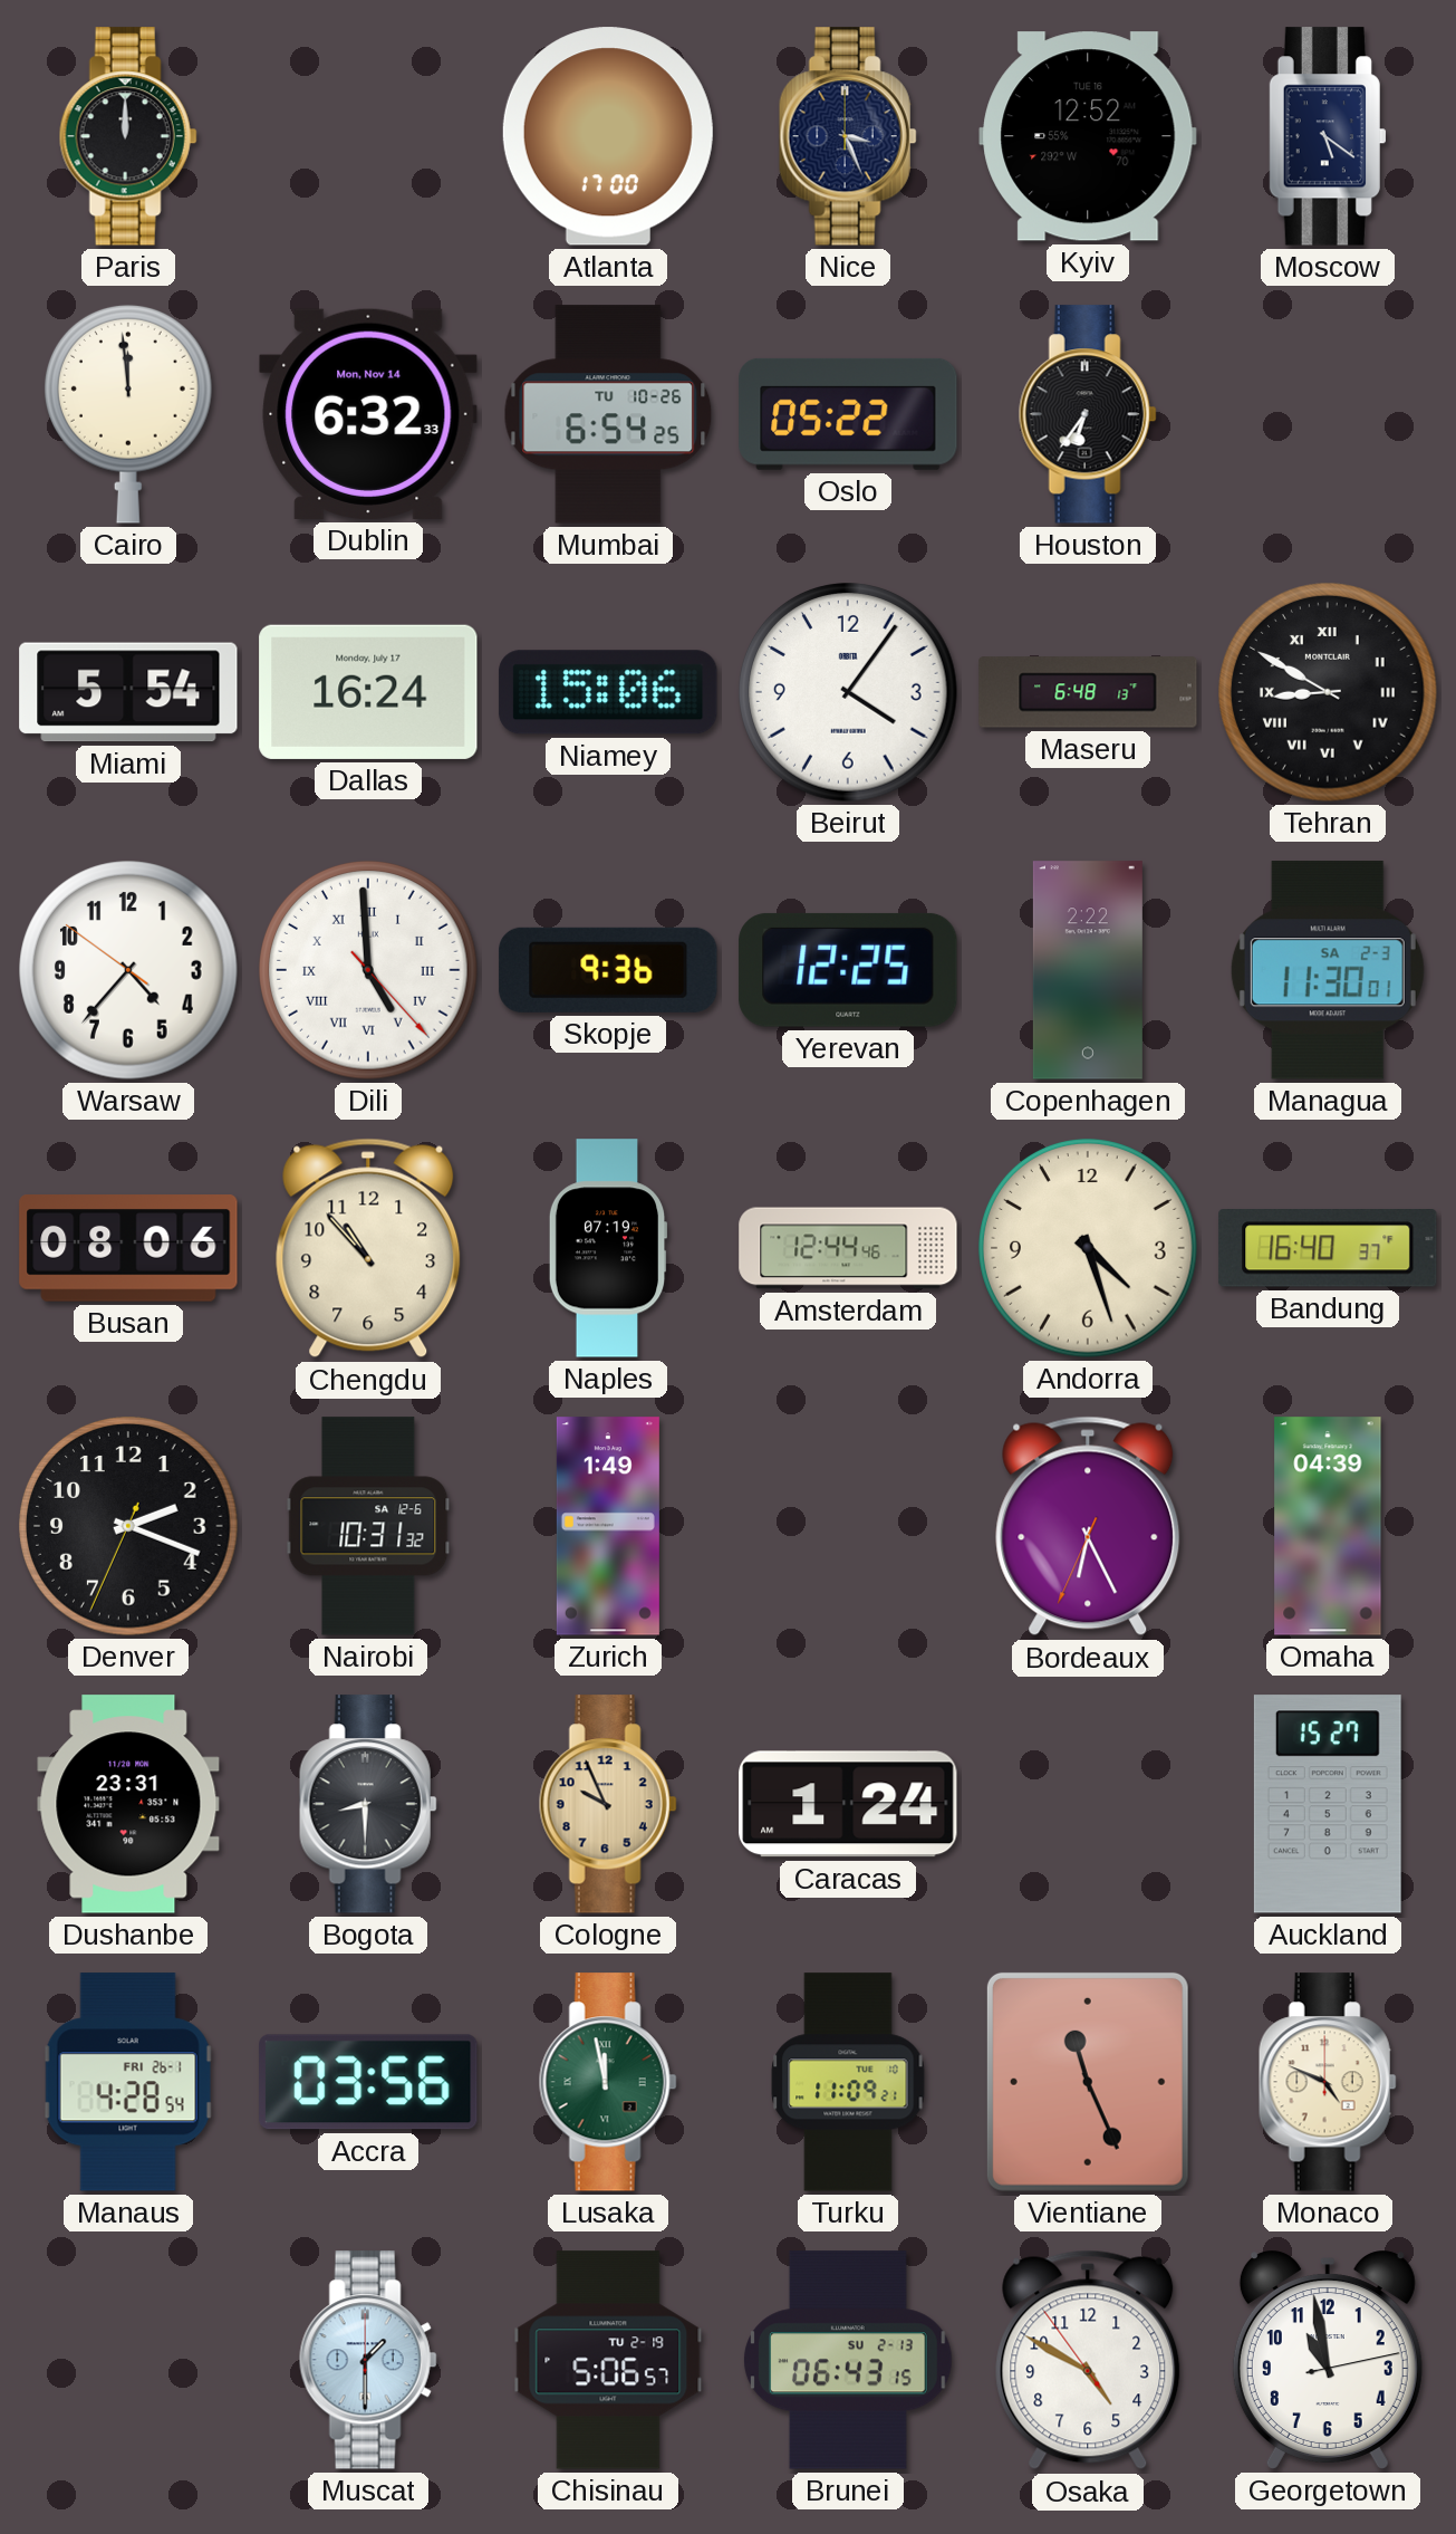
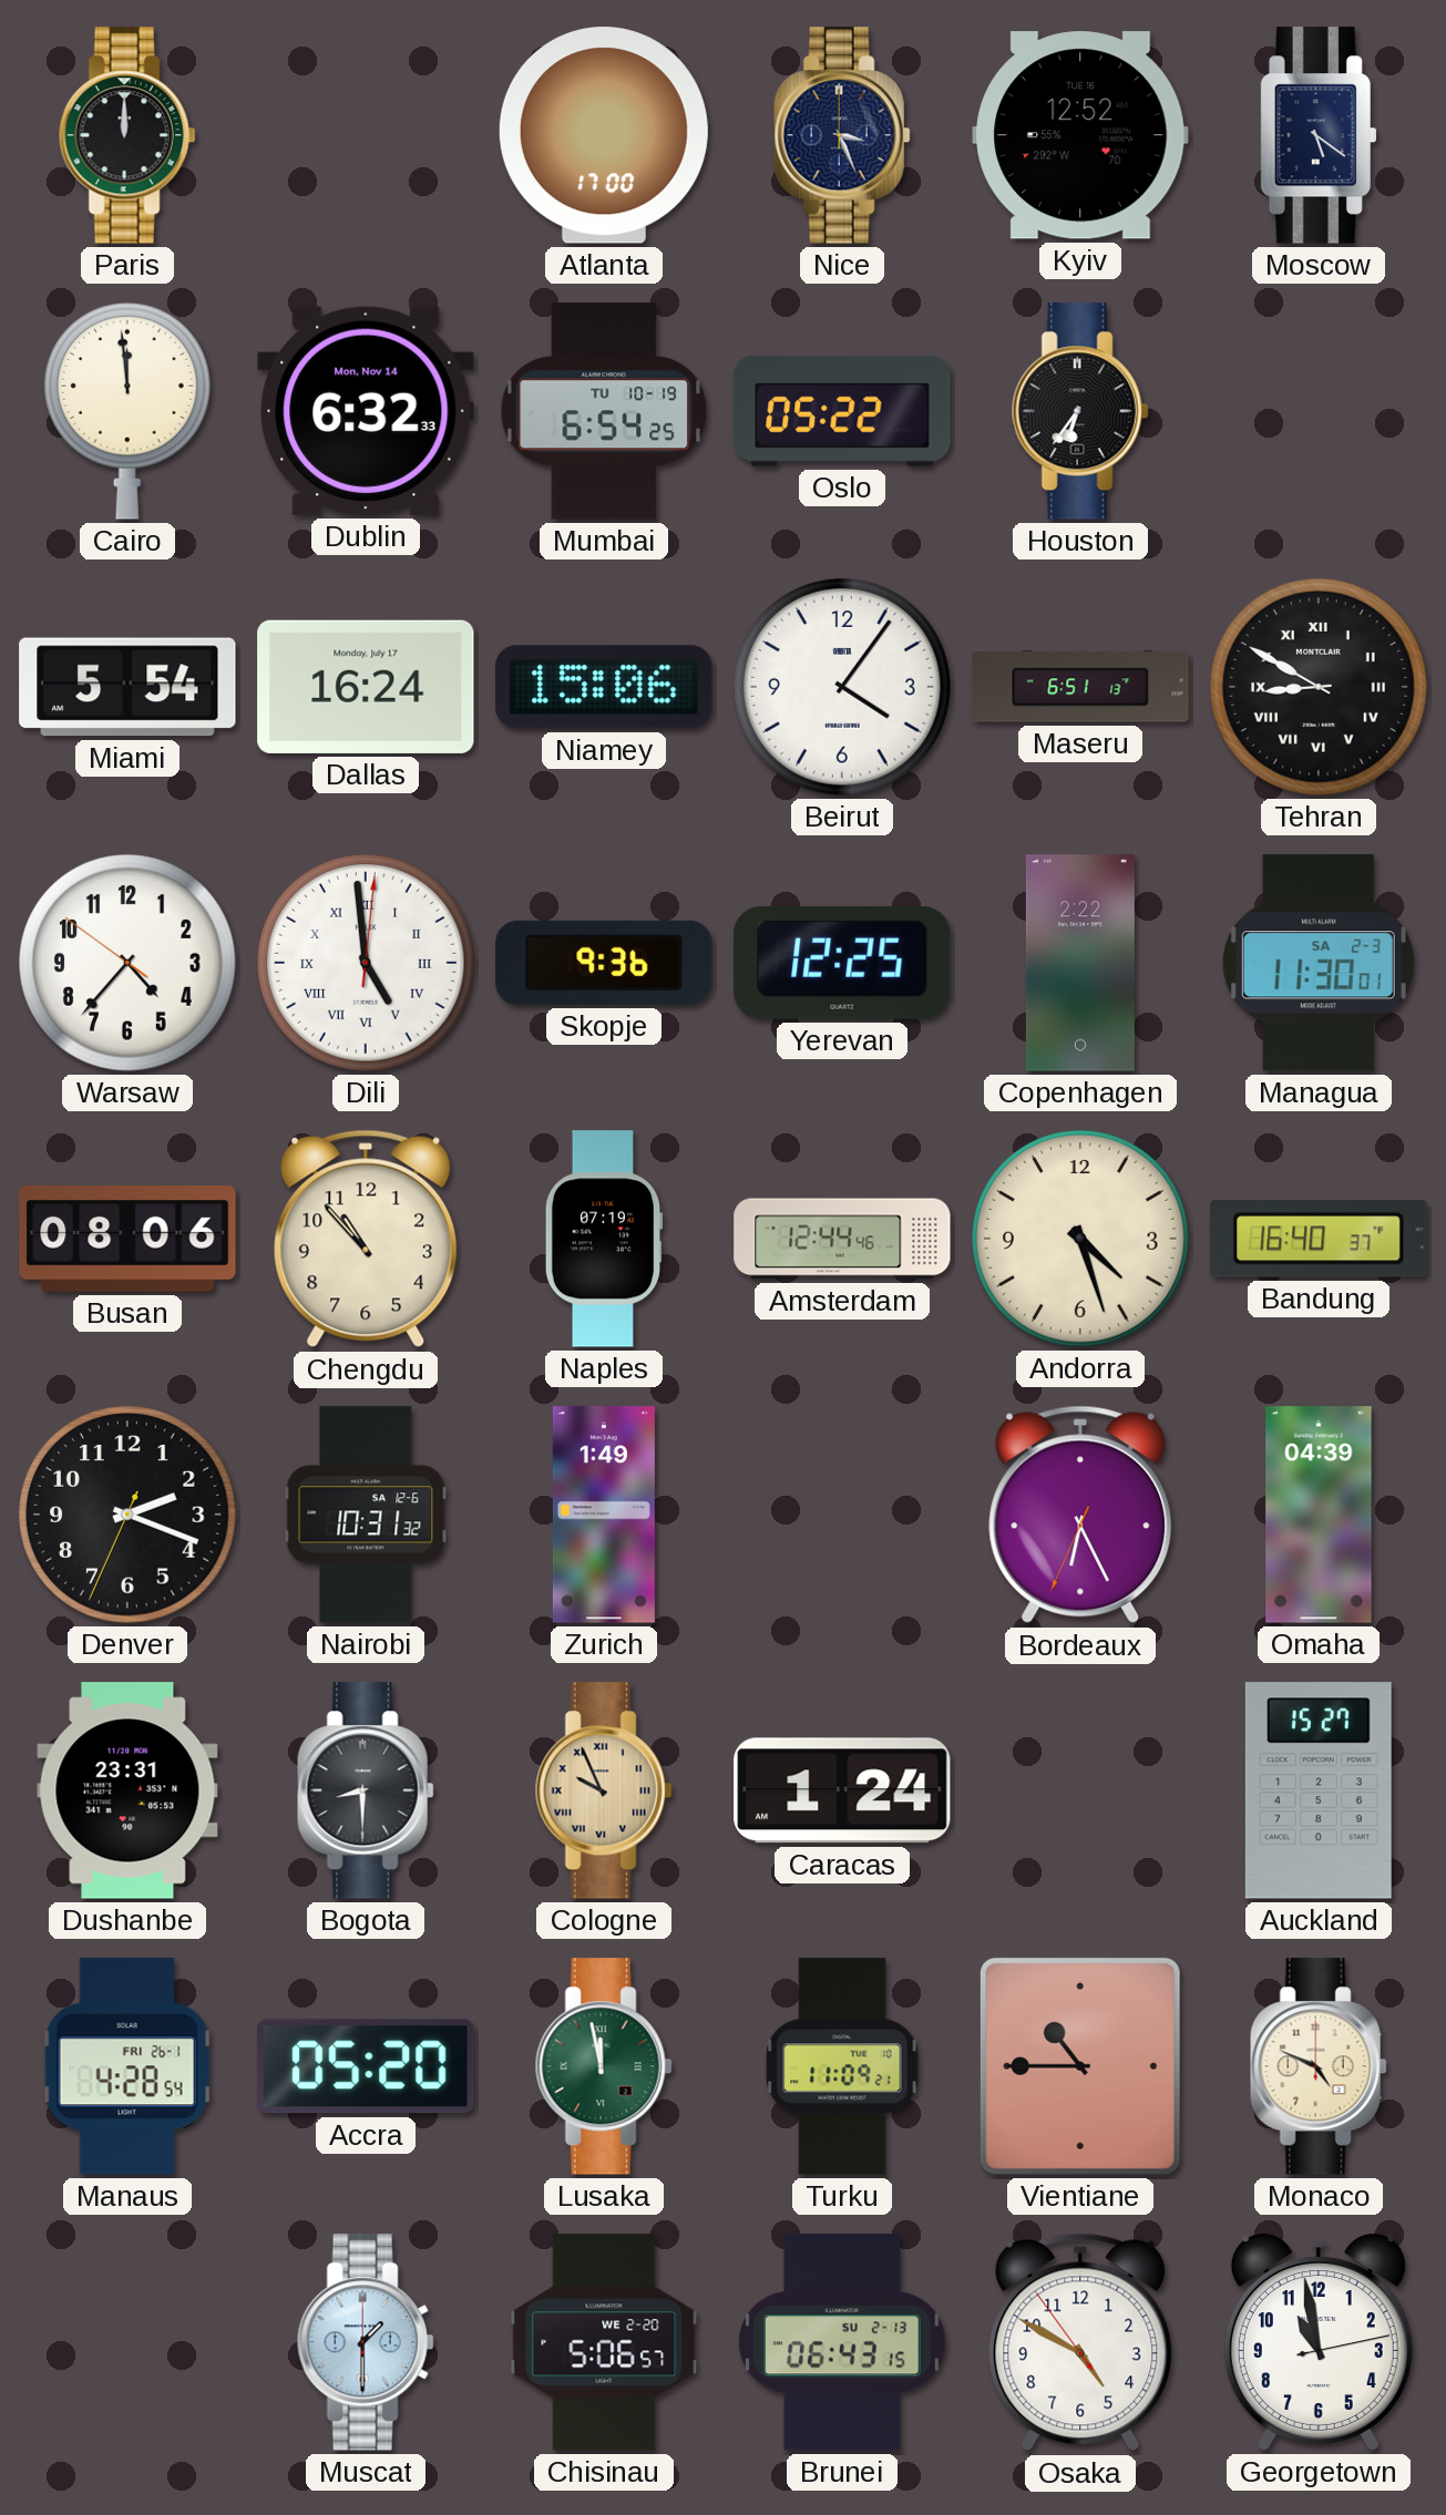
Mumbai date: TU 10-26 -> TU 10-19
Maseru: 6:48 -> 6:51
Dili: 4:59:23 -> 4:59:01
Cologne numerals: Arabic -> Roman
Accra: 03:56 -> 05:20
Vientiane: 11:26 -> 10:45
Chisinau date: TU 2-19 -> WE 2-20
